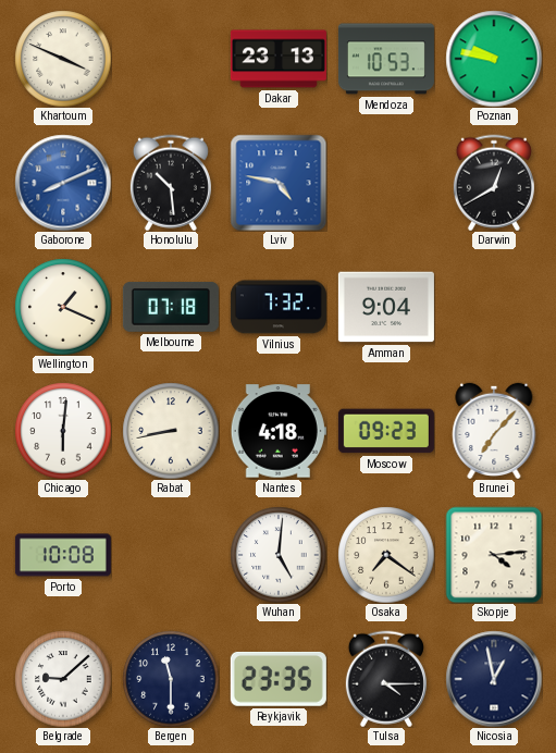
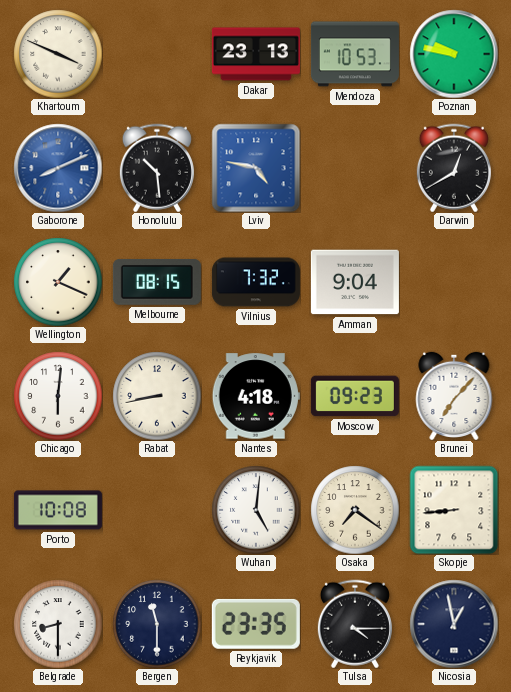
Melbourne: 07:18 -> 08:15
Skopje: 4:14 -> 8:44
Belgrade: 9:08 -> 8:30
